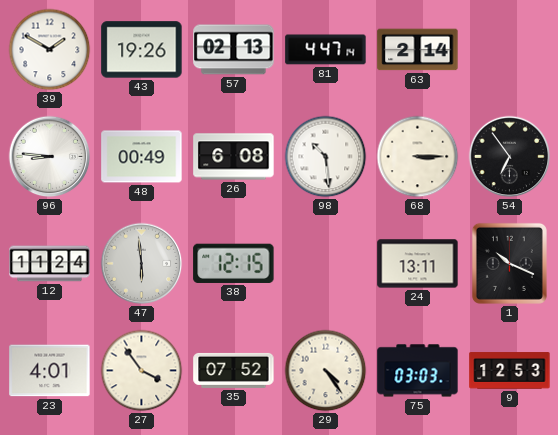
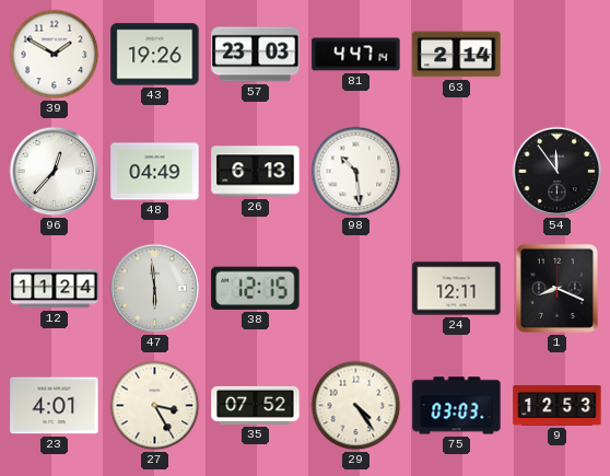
57: 02:13 -> 23:03
96: 8:46 -> 12:37
48: 00:49 -> 04:49
26: 6:08 -> 6:13
68: 3:15 -> none
54: 6:54 -> 11:54
24: 13:11 -> 12:11
1: 10:19 -> 8:19
27: 3:54 -> 3:25
